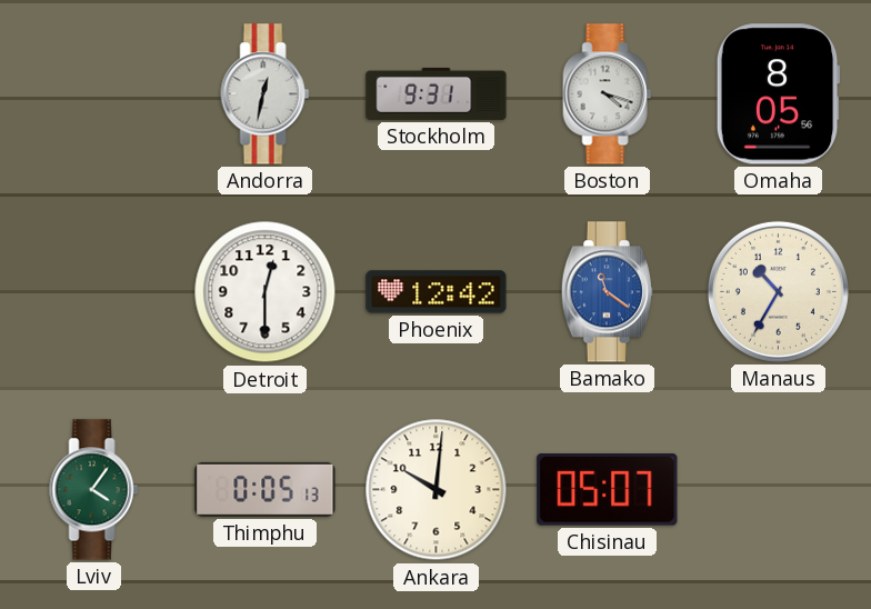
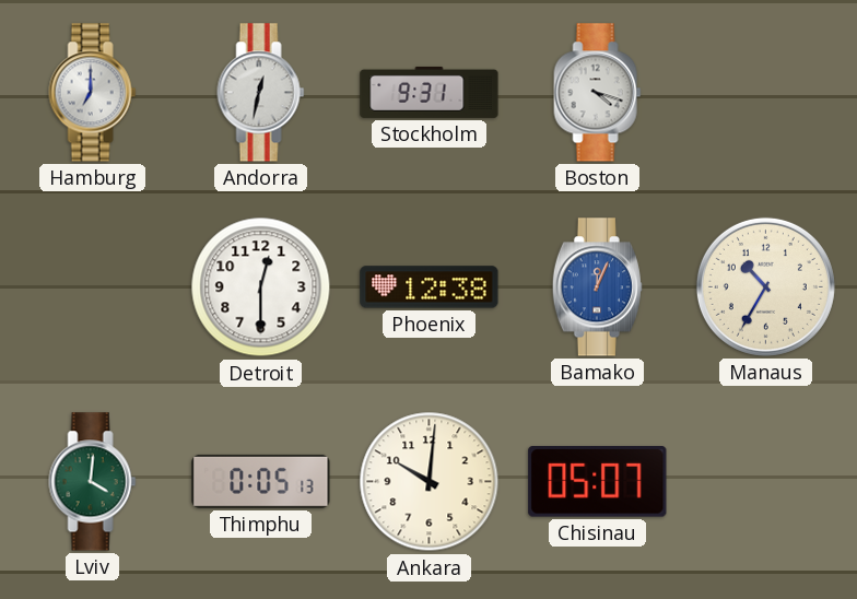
Hamburg: none -> 7:00
Omaha: 8:05 -> none
Phoenix: 12:42 -> 12:38
Bamako: 11:21 -> 12:04
Lviv: 4:06 -> 4:01
